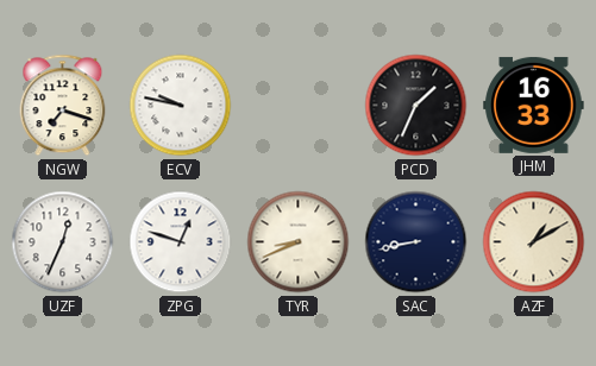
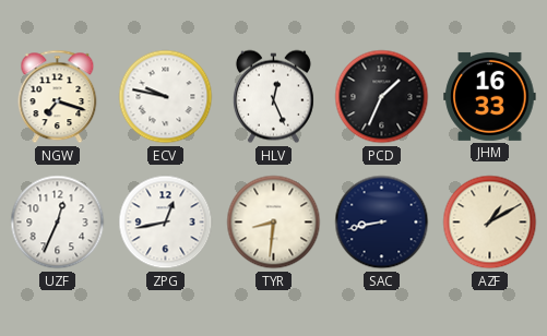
HLV: none -> 12:26
ZPG: 12:48 -> 12:43
TYR: 8:41 -> 8:31
